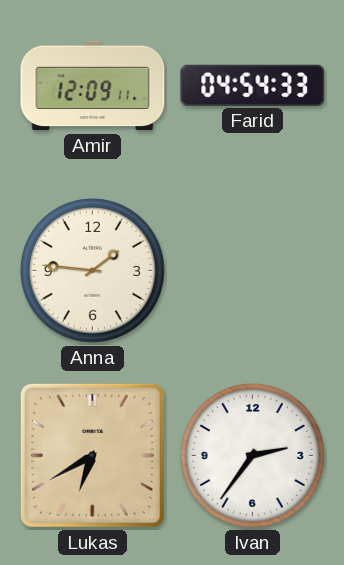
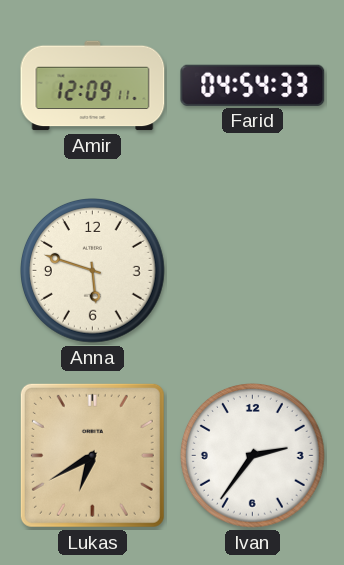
Anna: 1:46 -> 5:48
